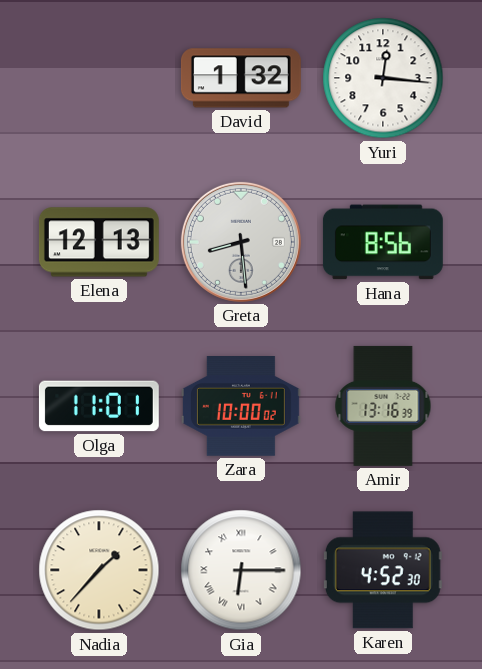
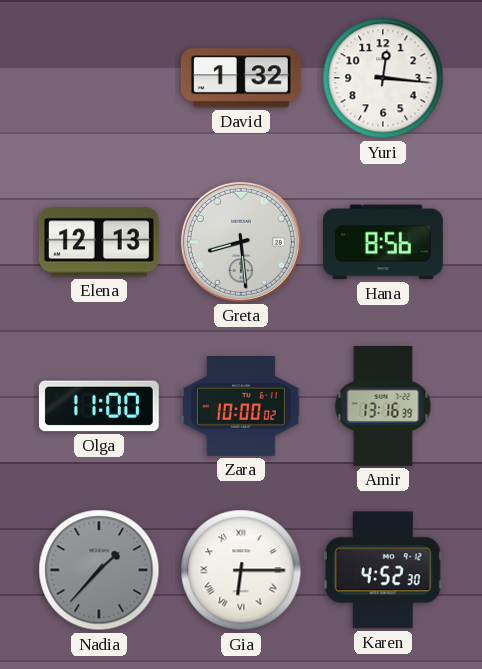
Olga: 11:01 -> 11:00
Nadia dial: cream -> grey
